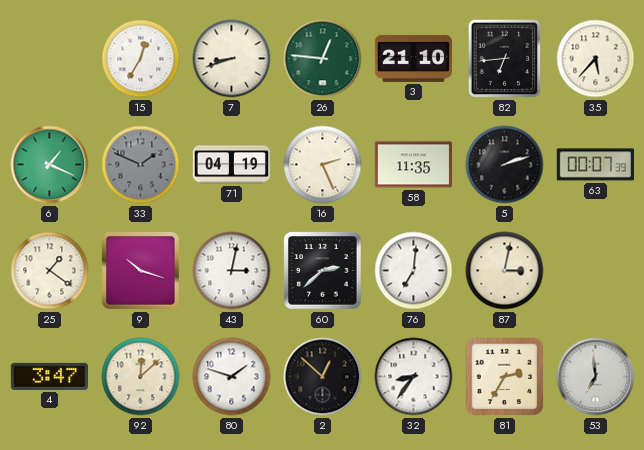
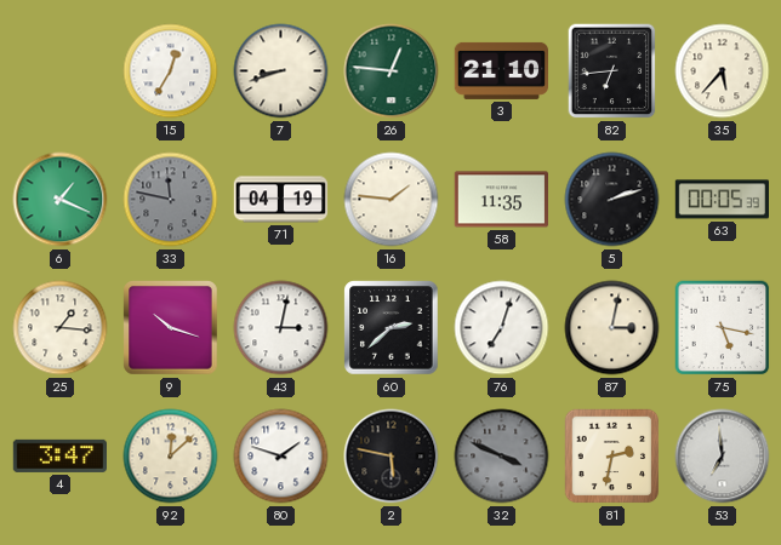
33: 1:49 -> 11:47
16: 2:26 -> 1:46
63: 00:07 -> 00:05
25: 1:21 -> 1:16
76: 7:01 -> 7:03
75: none -> 5:17
2: 12:52 -> 5:47
32: 8:36 -> 3:49
32 dial: white -> grey
81: 2:35 -> 2:32
